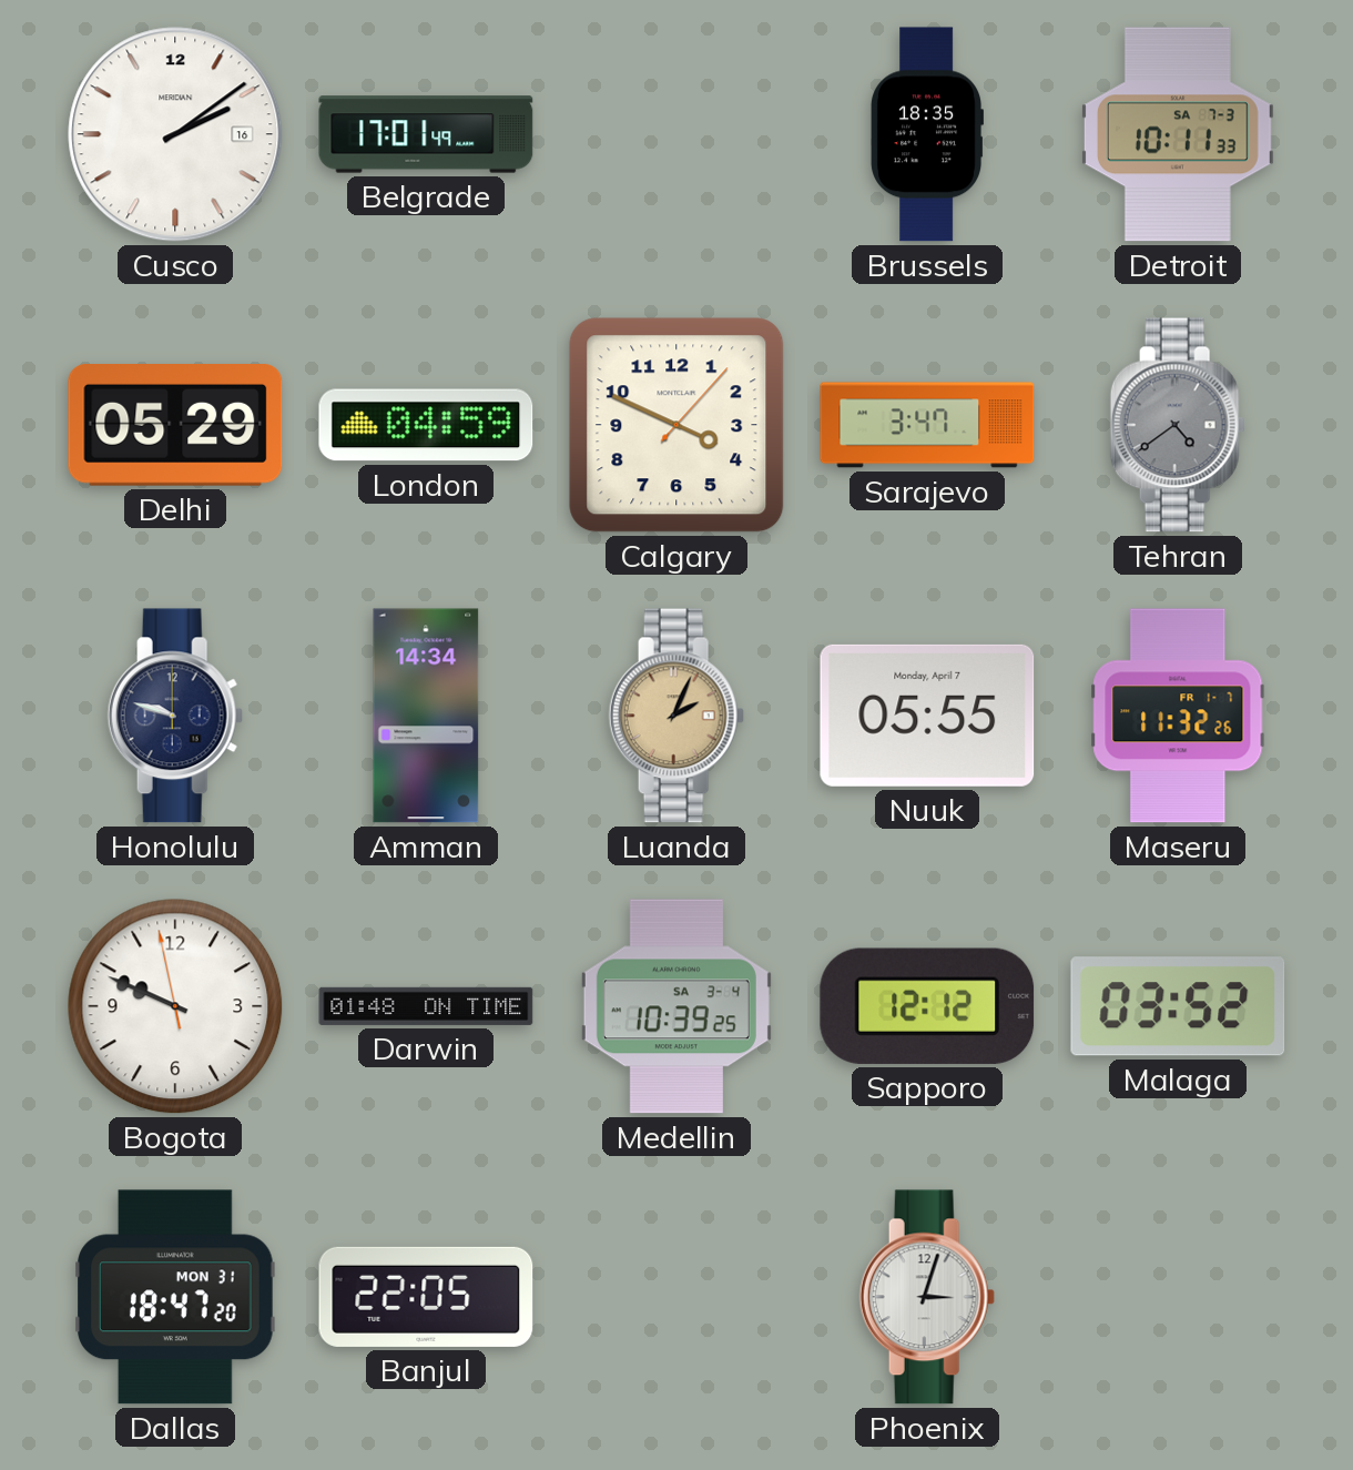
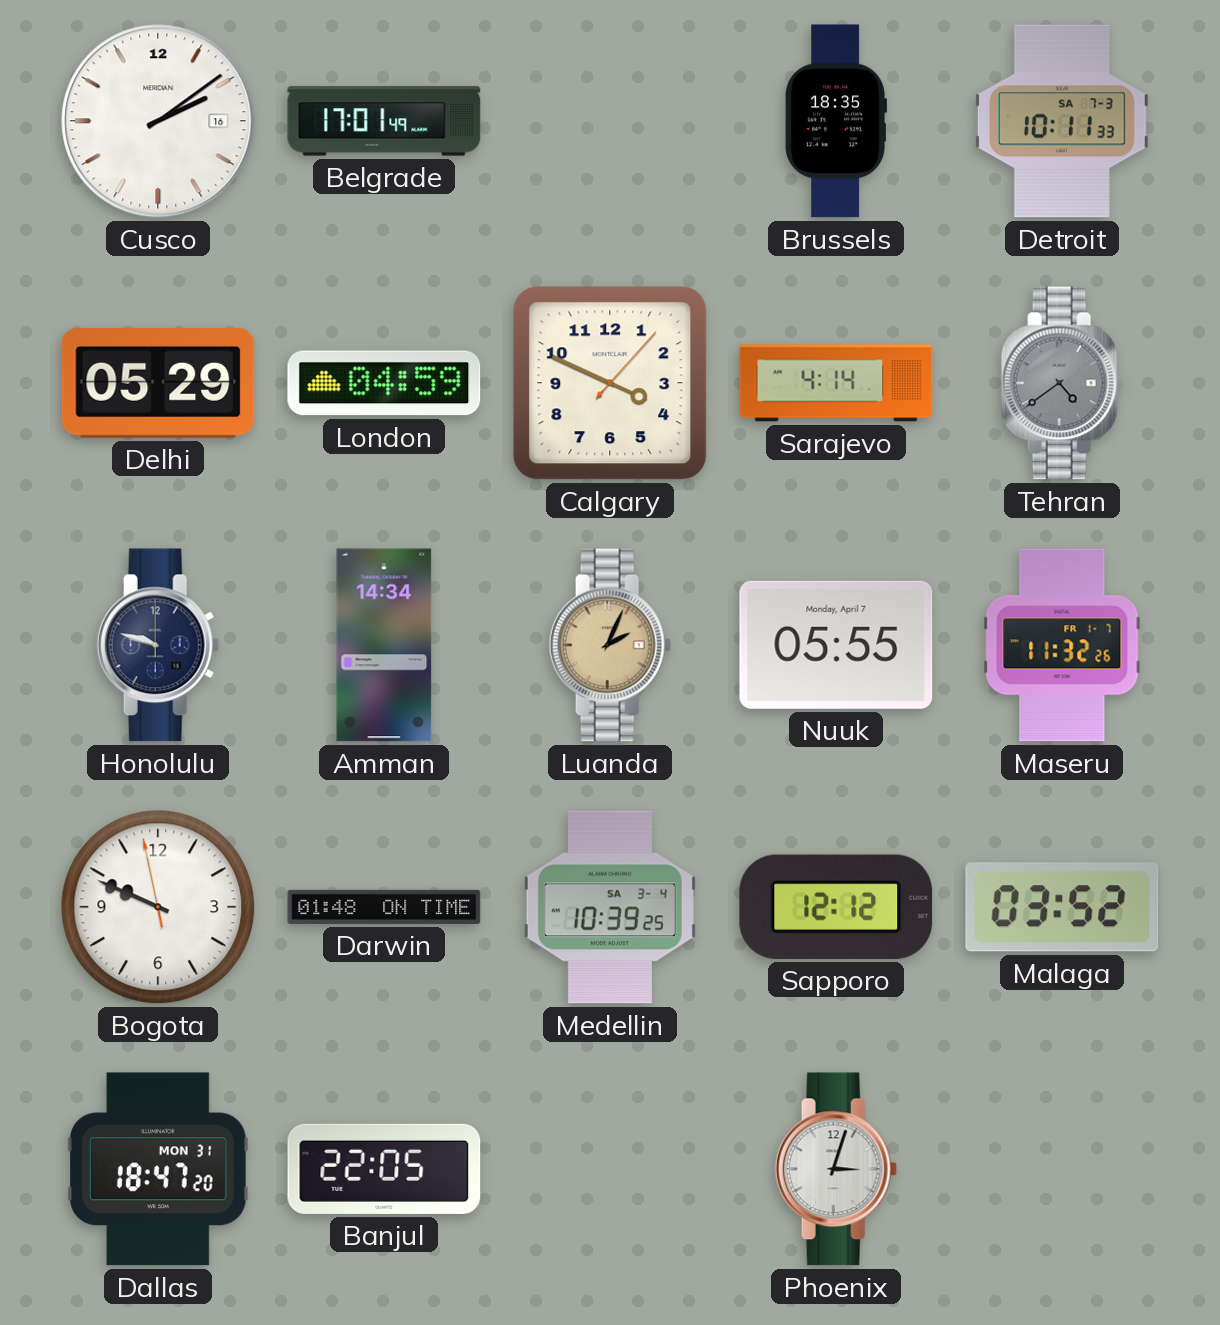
Sarajevo: 3:47 -> 4:14
